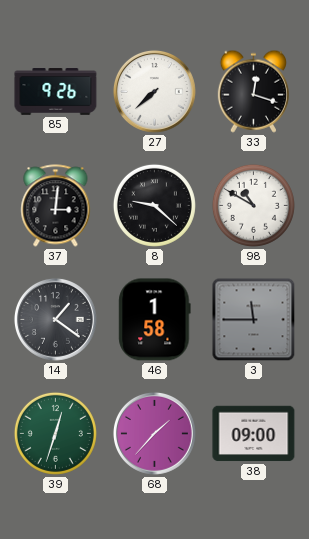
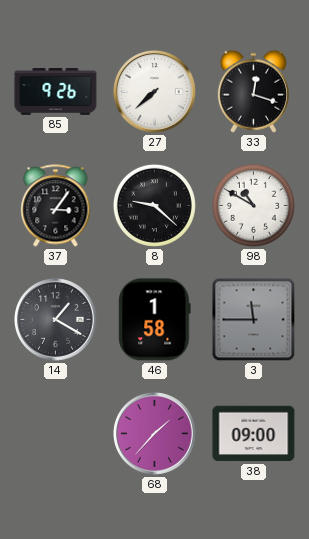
37: 3:01 -> 3:06
14: 1:21 -> 1:20
39: 12:33 -> none
